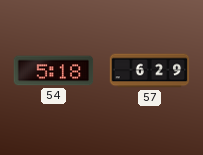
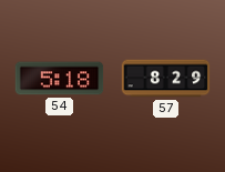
57: 6:29 -> 8:29
